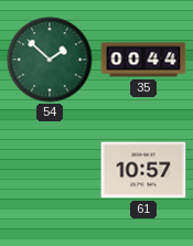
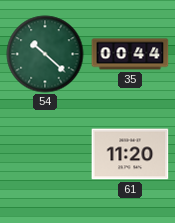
54: 1:52 -> 10:22
61: 10:57 -> 11:20
